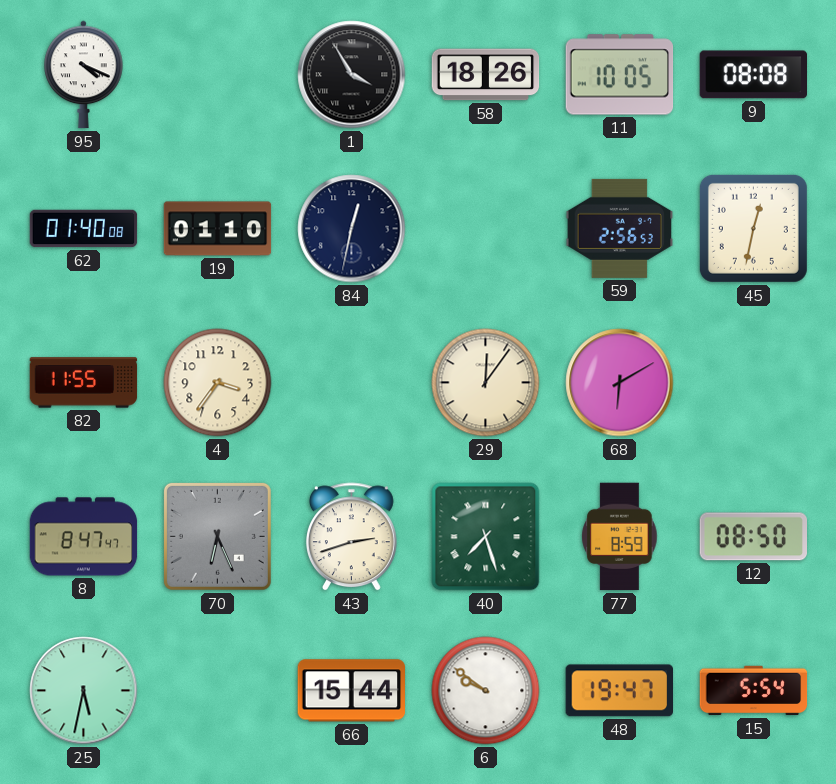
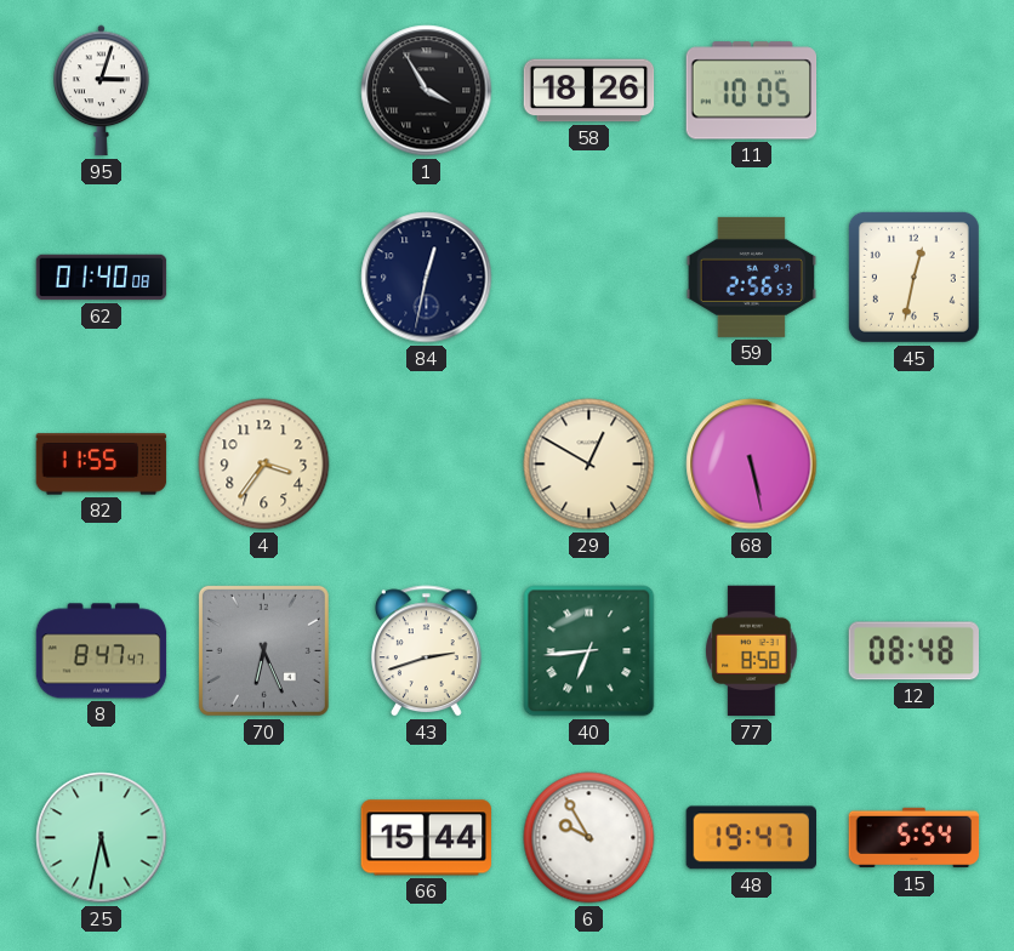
95: 4:19 -> 3:03
9: 08:08 -> none
19: 01:10 -> none
29: 12:06 -> 12:50
68: 6:10 -> 5:28
40: 7:27 -> 6:44
77: 8:59 -> 8:58
12: 08:50 -> 08:48
6: 9:51 -> 9:55
